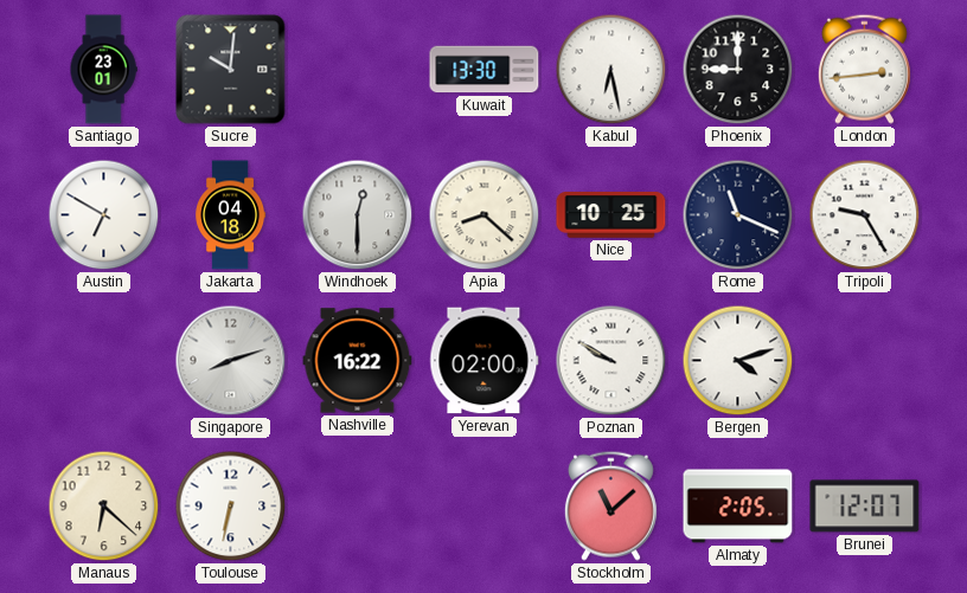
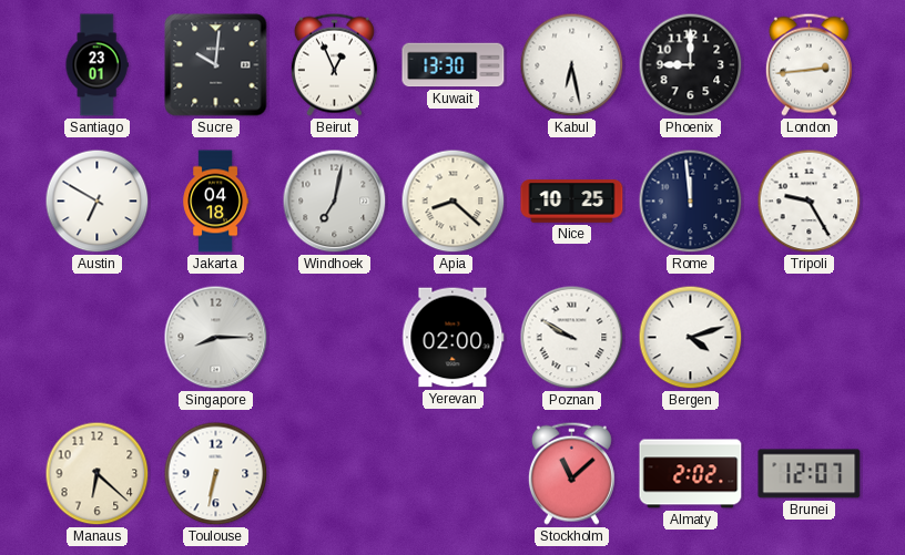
Beirut: none -> 12:56
Windhoek: 12:30 -> 7:02
Rome: 11:19 -> 11:59
Singapore: 8:12 -> 8:15
Nashville: 16:22 -> none
Almaty: 2:05 -> 2:02
